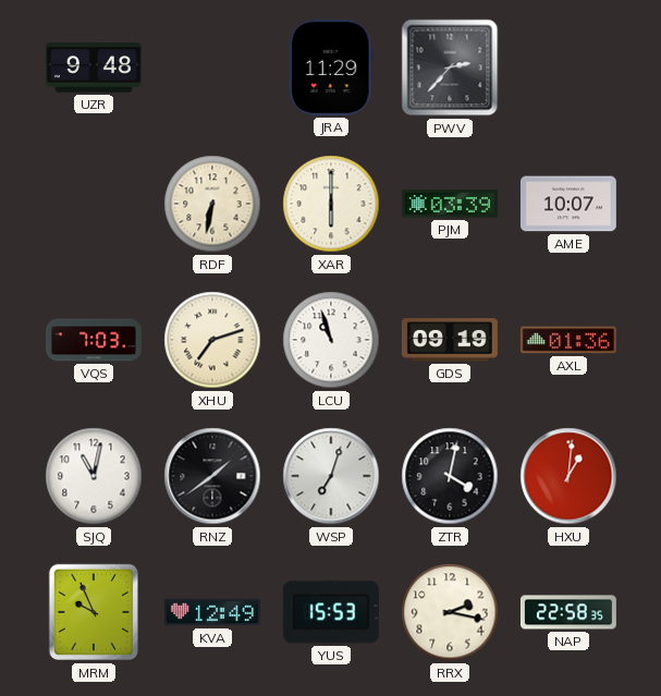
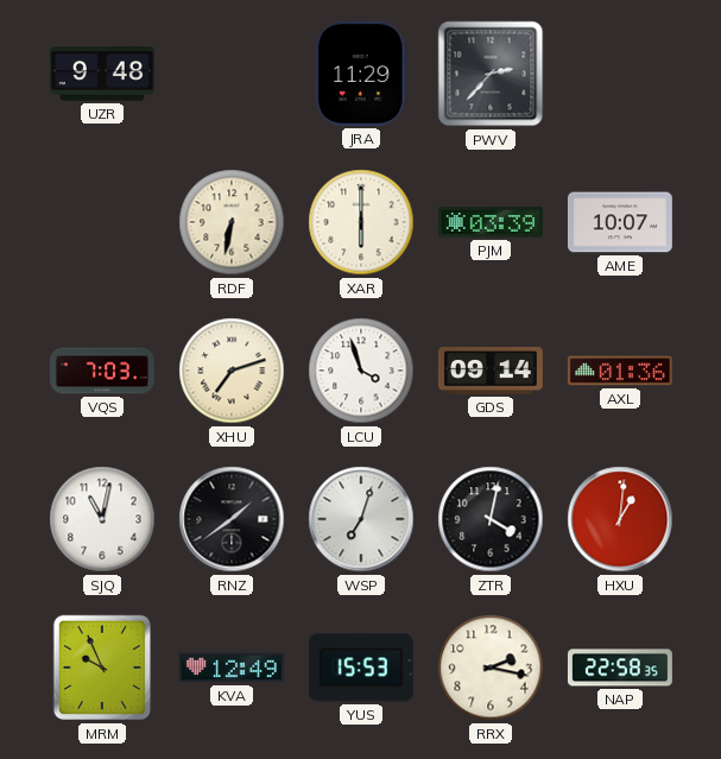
LCU: 10:57 -> 3:57
GDS: 09:19 -> 09:14
